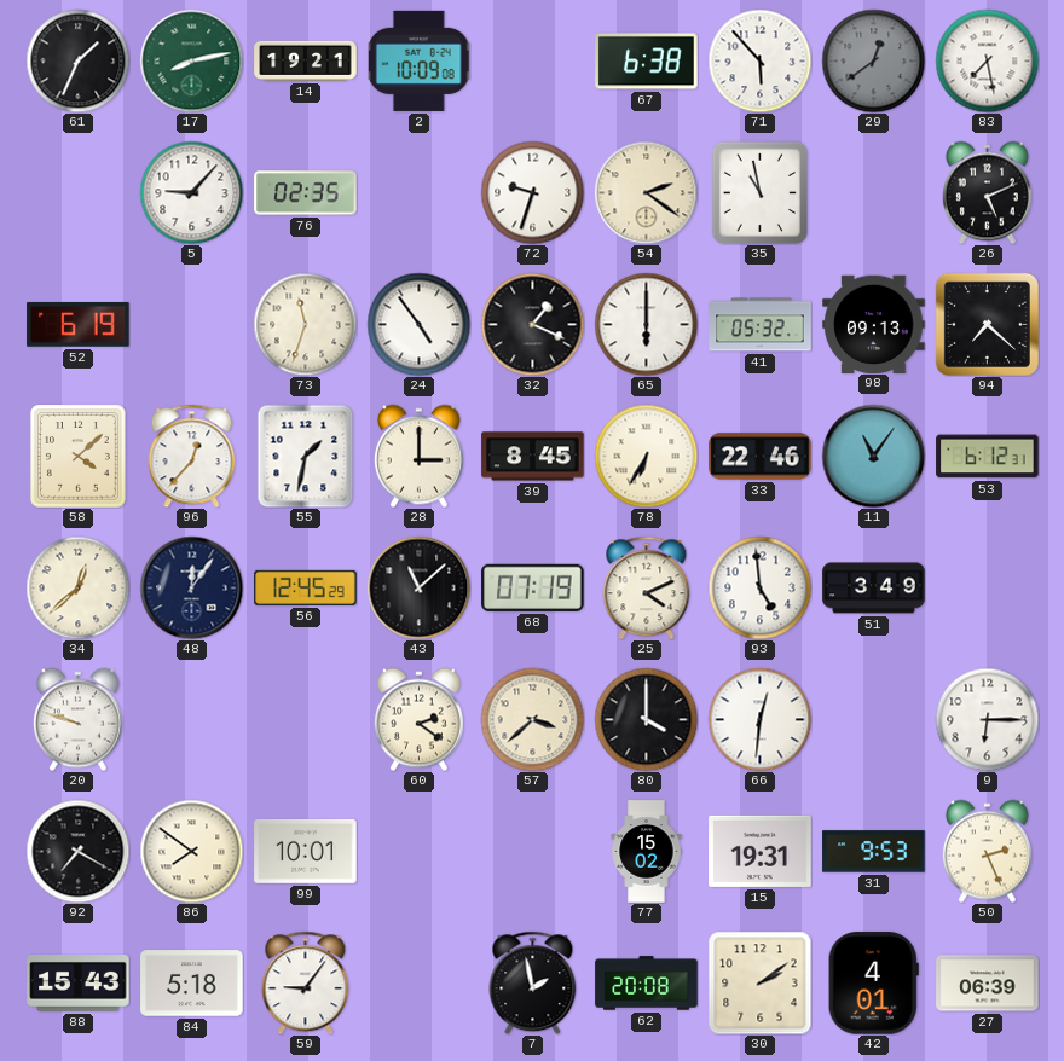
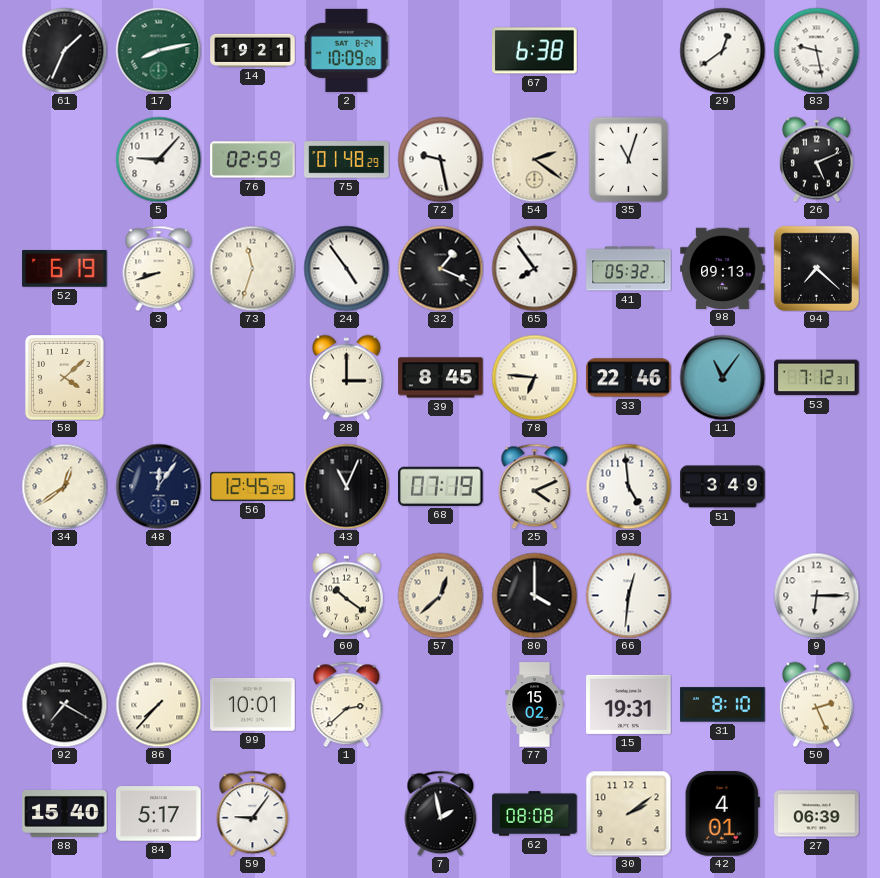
71: 5:53 -> none
29 dial: grey -> white
83: 7:28 -> 9:28
76: 02:35 -> 02:59
75: none -> 01:48
72: 9:33 -> 9:28
35: 10:58 -> 11:03
3: none -> 8:42
65: 6:00 -> 7:54
96: 12:37 -> none
55: 1:32 -> none
78: 6:35 -> 6:46
53: 6:12 -> 7:12
34: 12:38 -> 12:39
43: 11:08 -> 11:04
20: 9:48 -> none
60: 2:21 -> 10:21
57: 3:38 -> 12:38
86: 7:51 -> 7:37
1: none -> 2:38
31: 9:53 -> 8:10
88: 15:43 -> 15:40
84: 5:18 -> 5:17
62: 20:08 -> 08:08
